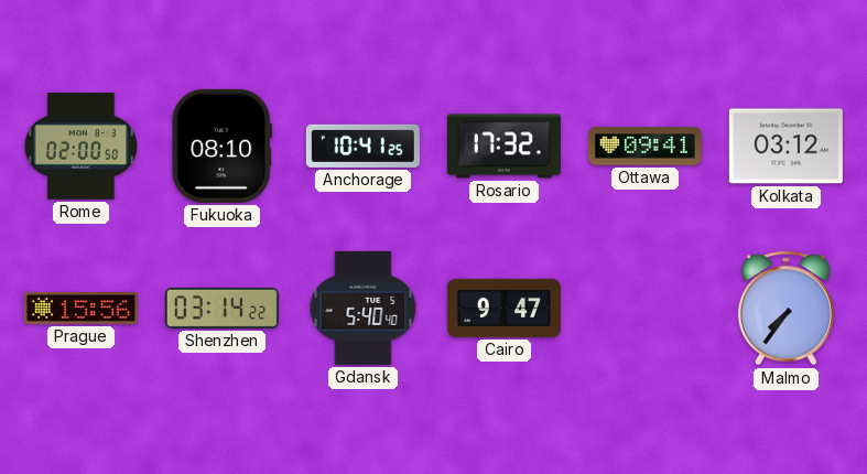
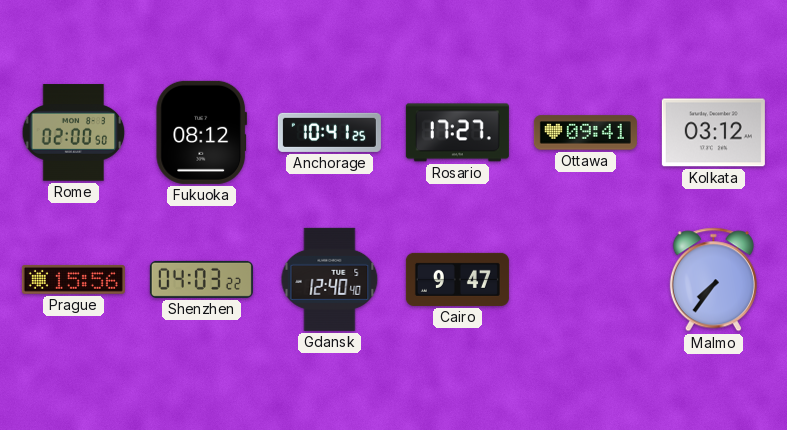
Fukuoka: 08:10 -> 08:12
Rosario: 17:32 -> 17:27
Shenzhen: 03:14 -> 04:03
Gdansk: 5:40 -> 12:40
